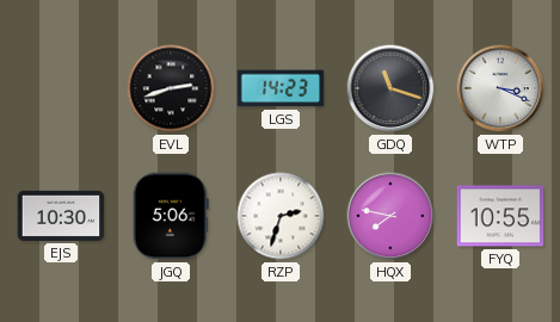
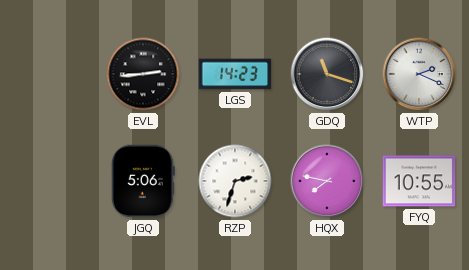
EVL: 2:42 -> 2:44
WTP: 3:19 -> 2:19
EJS: 10:30 -> none
